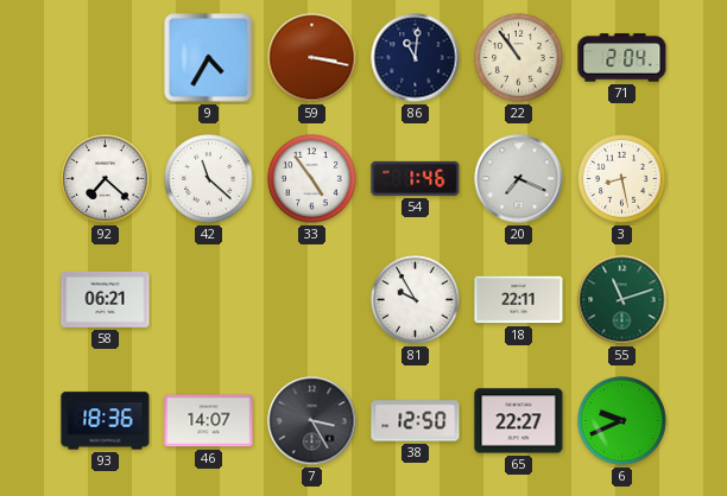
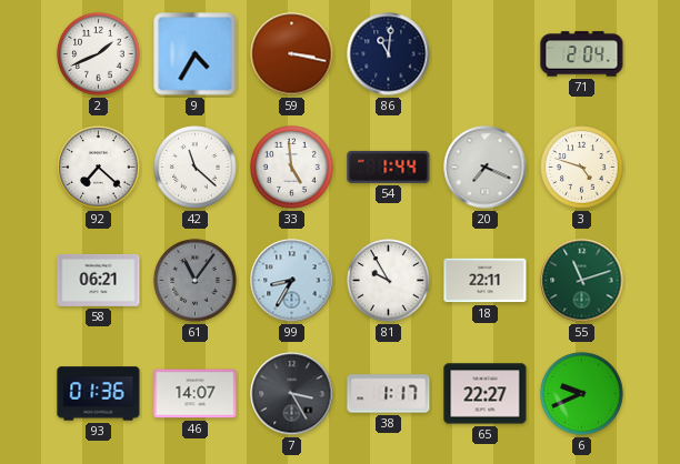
2: none -> 1:41
22: 10:54 -> none
33: 4:54 -> 4:59
54: 1:46 -> 1:44
3: 8:28 -> 4:48
61: none -> 11:06
99: none -> 8:35
93: 18:36 -> 01:36
38: 12:50 -> 1:17
